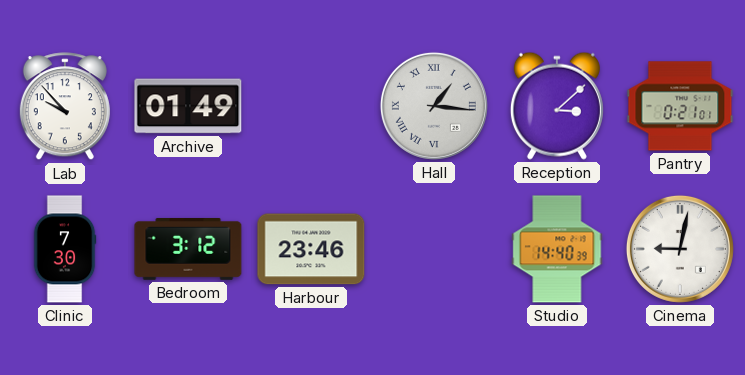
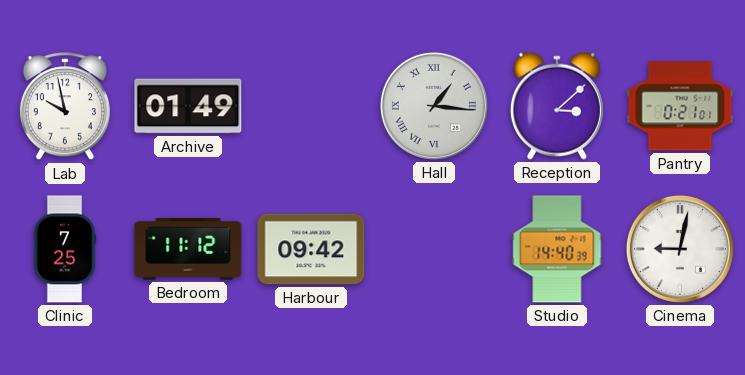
Lab: 9:53 -> 9:58
Clinic: 7:30 -> 7:25
Bedroom: 3:12 -> 11:12
Harbour: 23:46 -> 09:42
